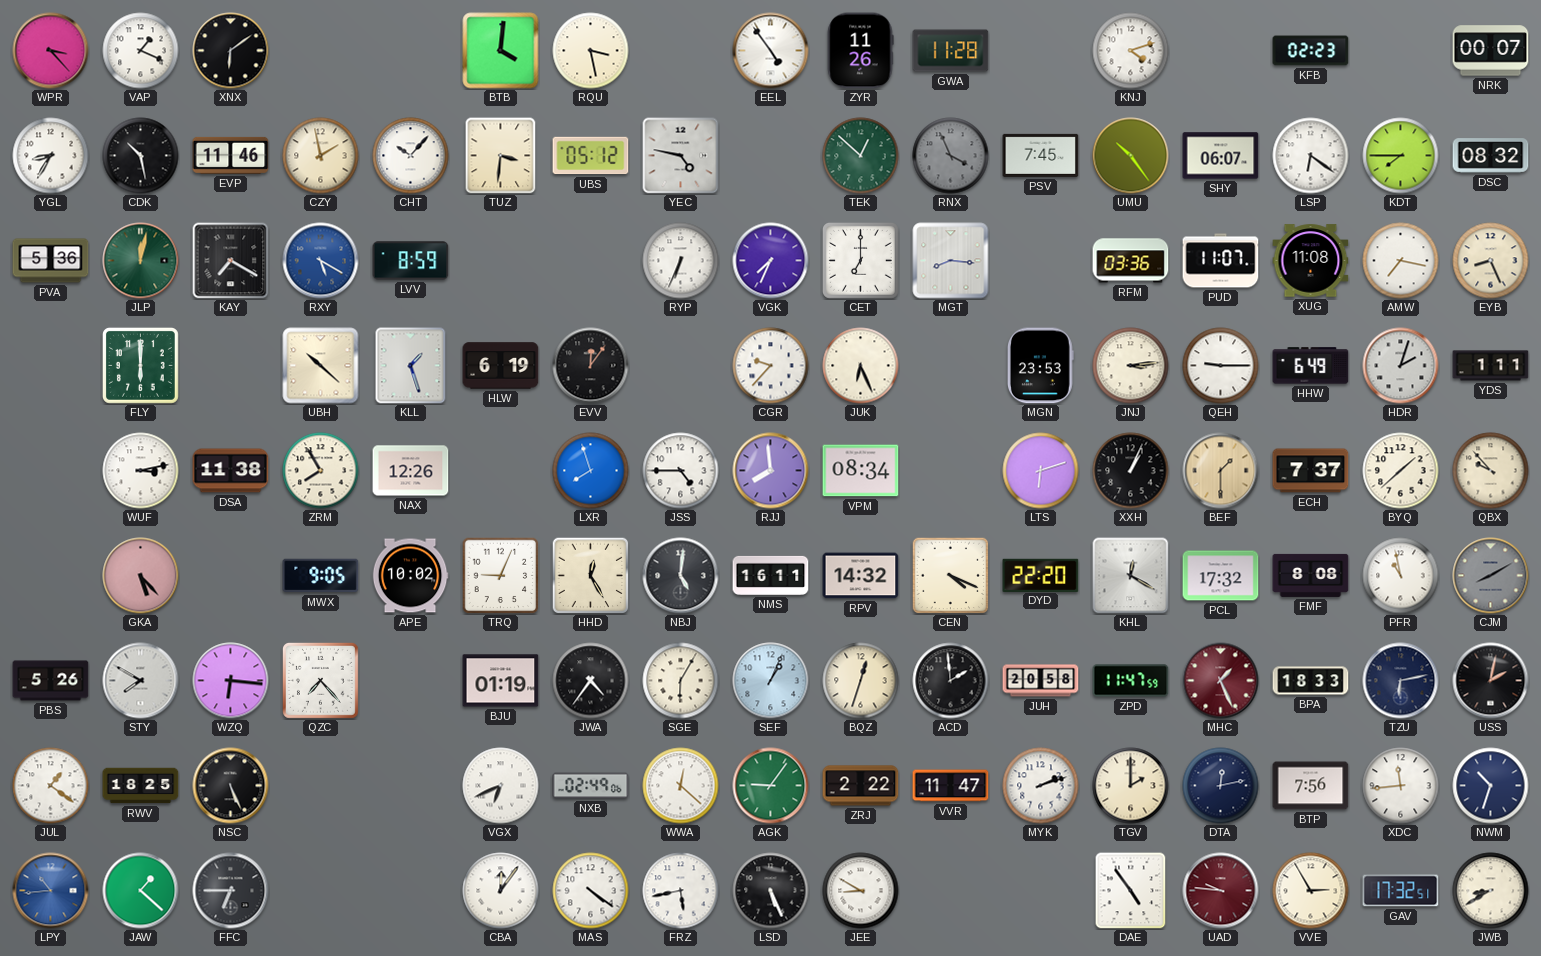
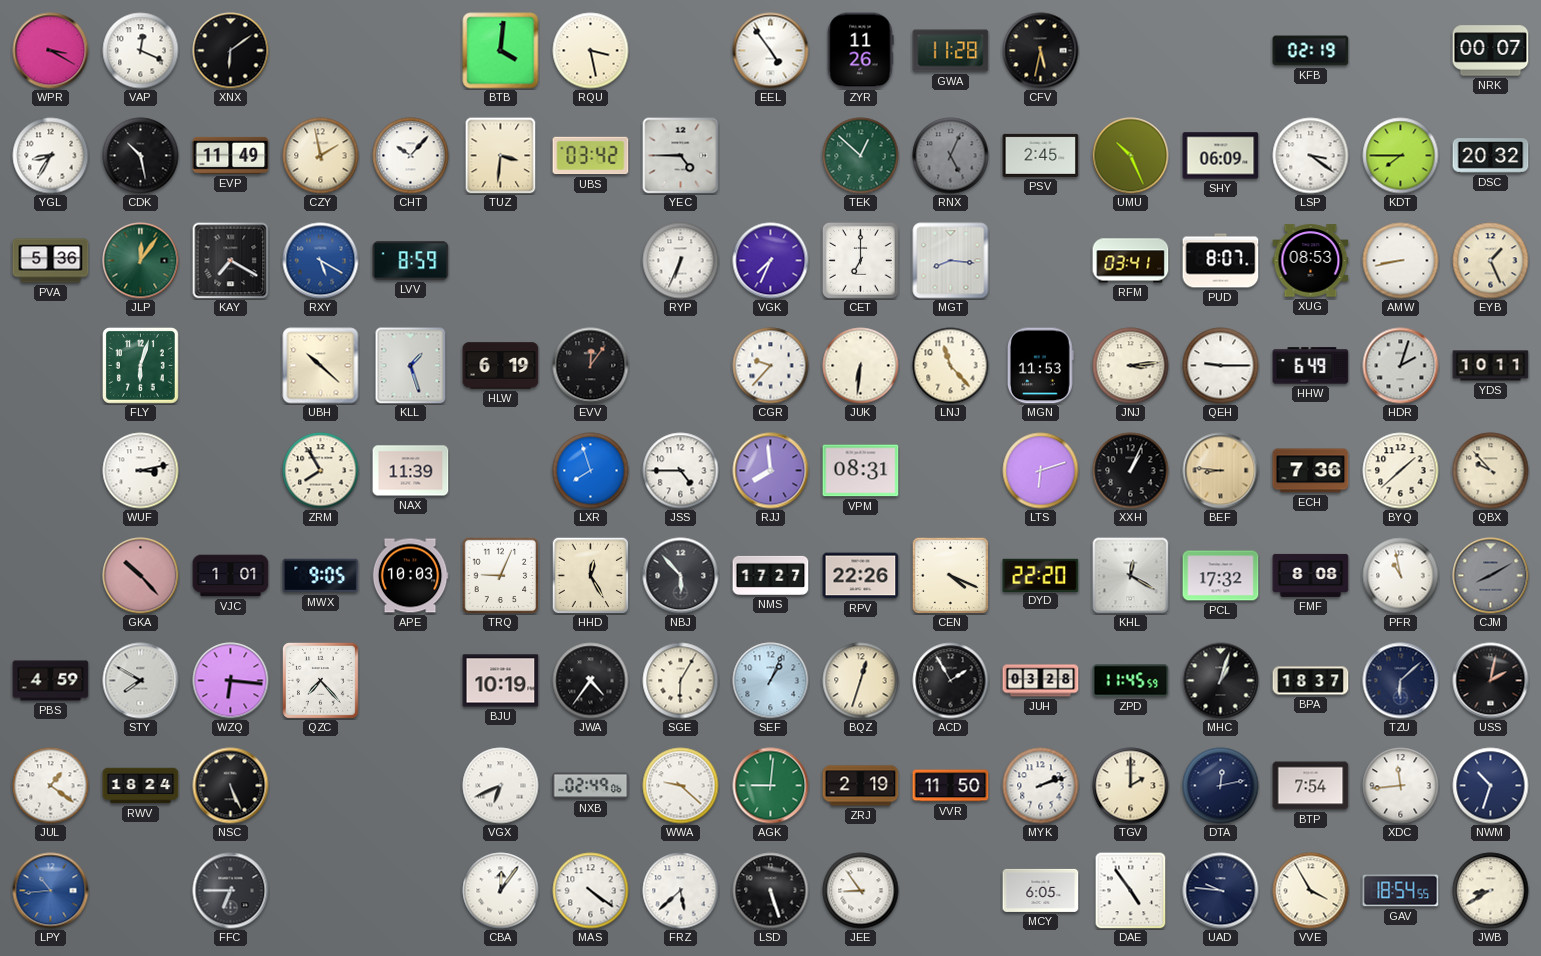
WPR: 3:23 -> 3:20
VAP: 1:19 -> 12:19
CFV: none -> 5:32
KNJ: 4:12 -> none
KFB: 02:23 -> 02:19
EVP: 11:46 -> 11:49
UBS: 05:12 -> 03:42
YEC: 4:47 -> 4:45
RNX: 3:56 -> 5:04
PSV: 7:45 -> 2:45
UMU: 10:24 -> 10:26
SHY: 06:07 -> 06:09
LSP: 6:21 -> 3:21
DSC: 08:32 -> 20:32
JLP: 12:02 -> 12:06
RFM: 03:36 -> 03:41
PUD: 11:07 -> 8:07
XUG: 11:08 -> 08:53
AMW: 7:17 -> 8:43
EYB: 8:26 -> 1:26
FLY: 6:00 -> 6:03
JUK: 6:26 -> 6:31
LNJ: none -> 11:23
MGN: 23:53 -> 11:53
YDS: 1:11 -> 10:11
DSA: 11:38 -> none
NAX: 12:26 -> 11:39
VPM: 08:34 -> 08:31
BEF: 1:30 -> 8:46
ECH: 7:37 -> 7:36
GKA: 5:23 -> 10:23
VJC: none -> 1:01
APE: 10:02 -> 10:03
NBJ: 5:01 -> 5:53
NMS: 16:11 -> 17:27
RPV: 14:32 -> 22:26
PBS: 5:26 -> 4:59
BJU: 01:19 -> 10:19
ACD: 1:59 -> 1:55
JUH: 20:58 -> 03:28
ZPD: 11:47 -> 11:45
MHC: 1:26 -> 1:03
MHC dial: burgundy -> black
BPA: 18:33 -> 18:37
TZU: 6:13 -> 6:08
RWV: 18:25 -> 18:24
WWA: 12:22 -> 9:22
AGK: 9:06 -> 9:01
ZRJ: 2:22 -> 2:19
VVR: 11:47 -> 11:50
BTP: 7:56 -> 7:54
JAW: 1:22 -> none
FRZ: 5:43 -> 5:38
LSD: 5:26 -> 5:27
JEE: 8:50 -> 8:54
MCY: none -> 6:05
UAD dial: burgundy -> navy
VVE: 2:55 -> 3:55
GAV: 17:32 -> 18:54
